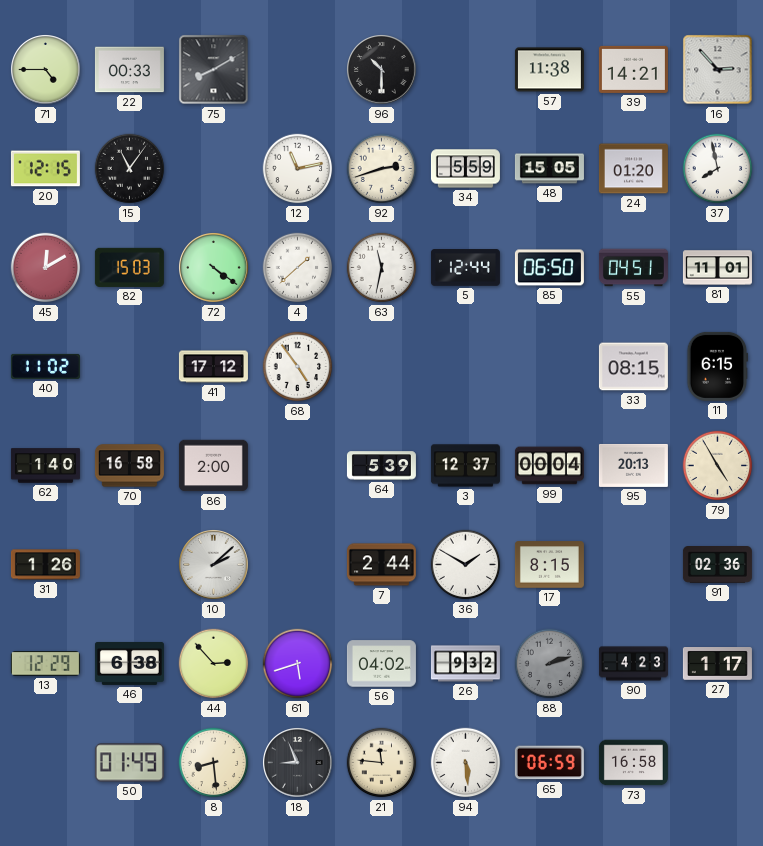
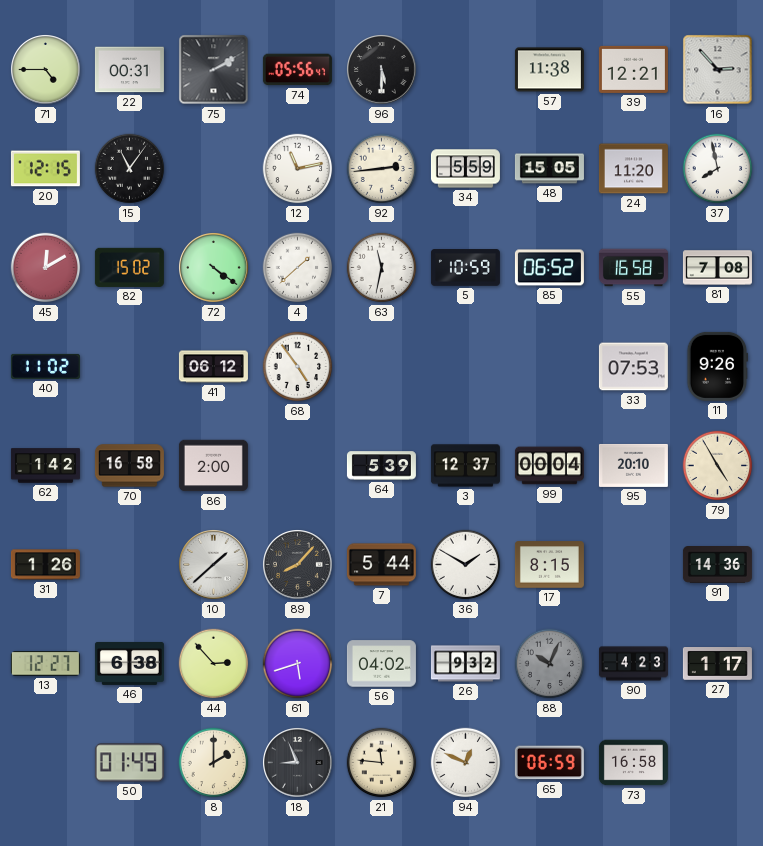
22: 00:33 -> 00:31
75: 8:10 -> 2:10
74: none -> 05:56
96: 10:30 -> 5:30
39: 14:21 -> 12:21
92: 2:42 -> 2:44
24: 01:20 -> 11:20
82: 15:03 -> 15:02
5: 12:44 -> 10:59
85: 06:50 -> 06:52
55: 04:51 -> 16:58
81: 11:01 -> 7:08
41: 17:12 -> 06:12
33: 08:15 -> 07:53
11: 6:15 -> 9:26
62: 1:40 -> 1:42
95: 20:13 -> 20:10
10: 2:08 -> 1:38
89: none -> 8:07
7: 2:44 -> 5:44
91: 02:36 -> 14:36
13: 12:29 -> 12:27
88: 2:12 -> 10:04
8: 8:29 -> 2:00
94: 5:29 -> 12:49
